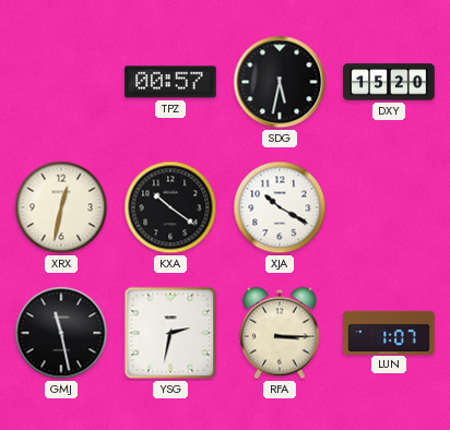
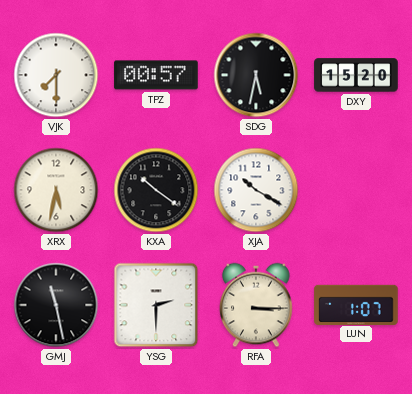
VJK: none -> 7:30
XRX: 12:32 -> 5:32
YSG: 2:32 -> 2:30
